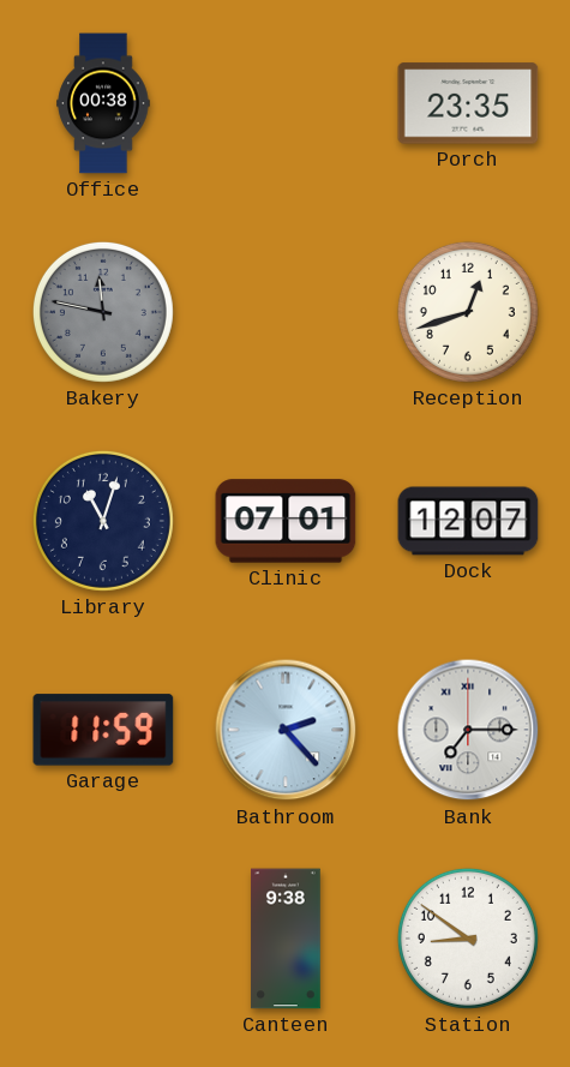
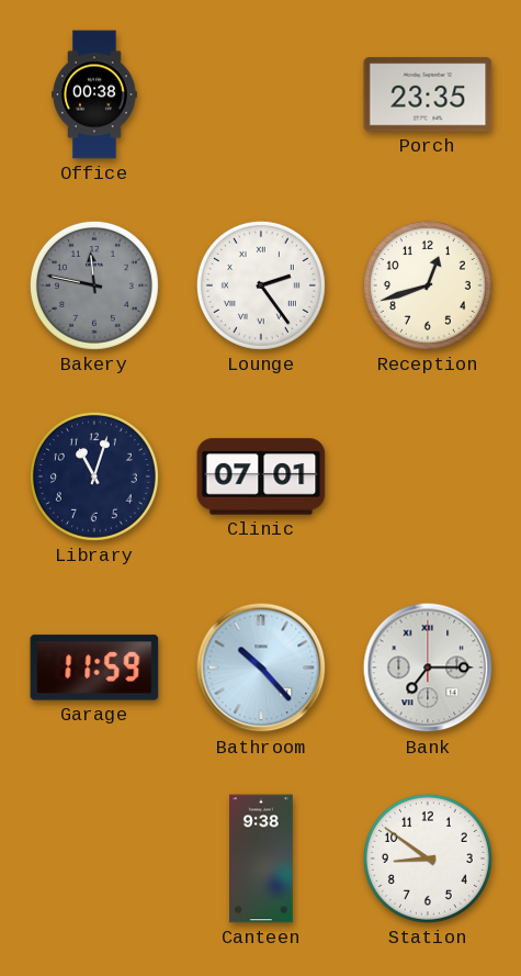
Lounge: none -> 2:24
Dock: 12:07 -> none
Bathroom: 2:23 -> 10:23
